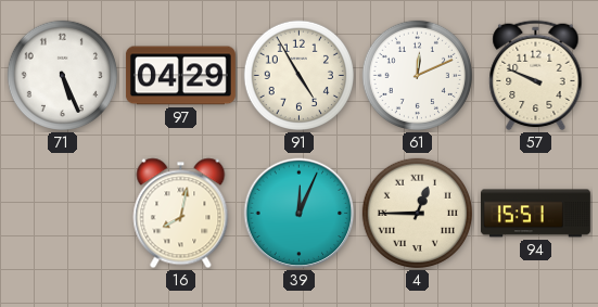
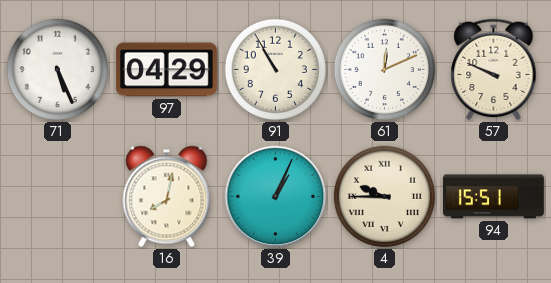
91: 4:55 -> 10:55
39: 12:04 -> 1:04
4: 12:45 -> 9:45
